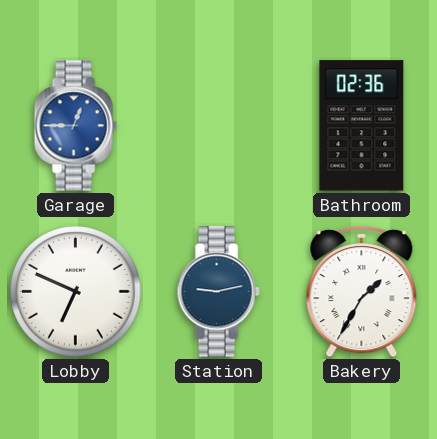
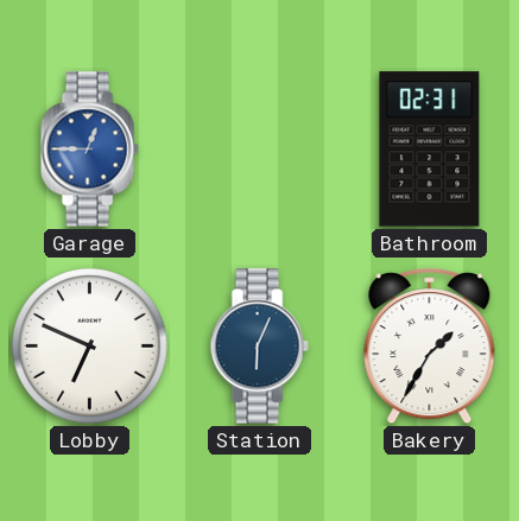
Bathroom: 02:36 -> 02:31
Station: 9:13 -> 6:04
